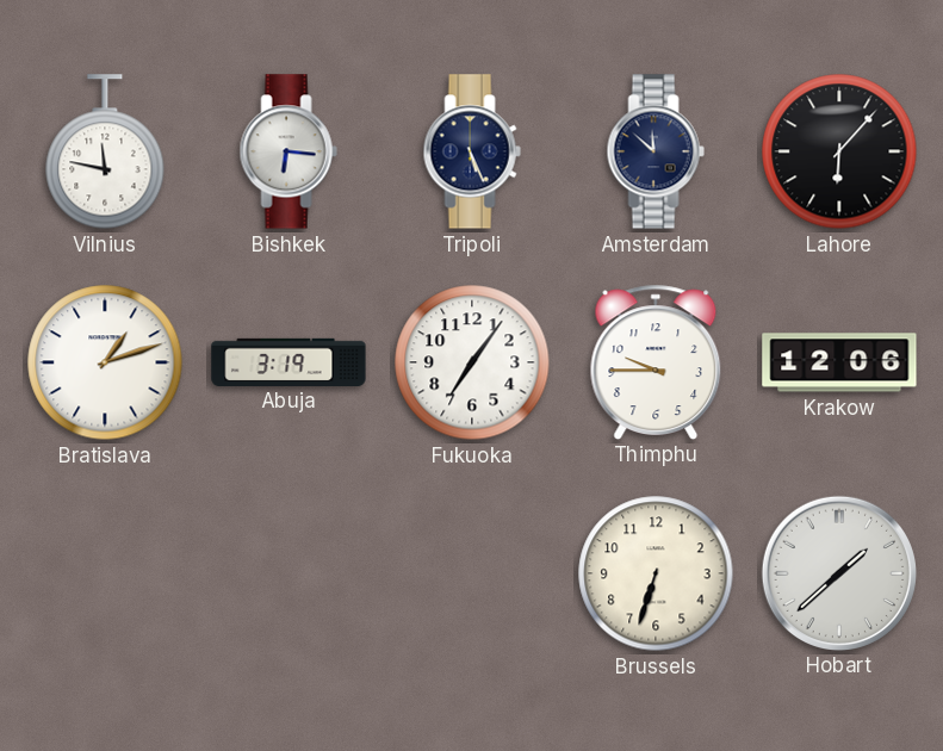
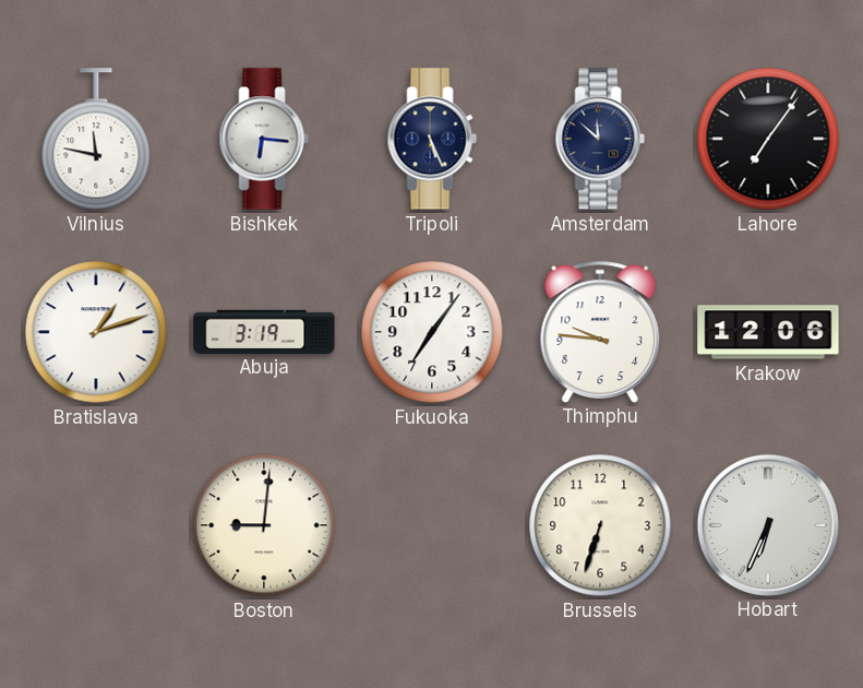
Lahore: 6:07 -> 7:06
Thimphu: 9:45 -> 9:46
Boston: none -> 9:01
Hobart: 1:38 -> 6:34
